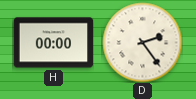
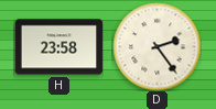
H: 00:00 -> 23:58
